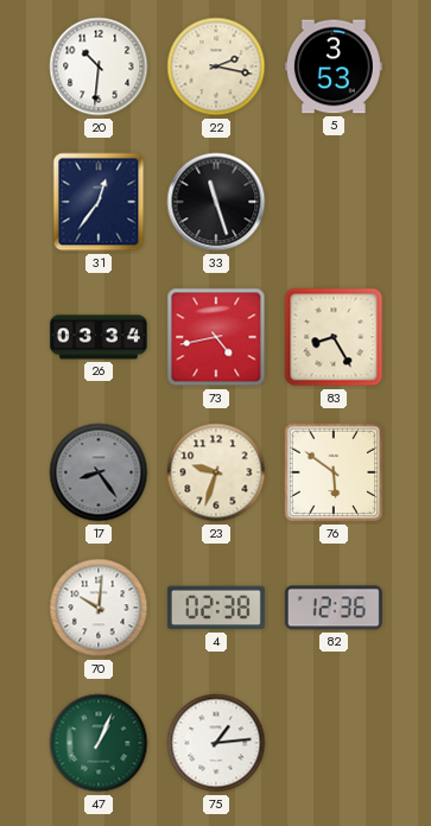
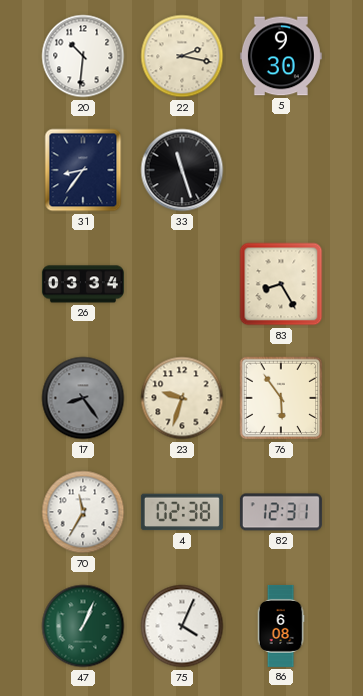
5: 3:53 -> 9:30
31: 12:36 -> 8:36
73: 4:43 -> none
76: 5:51 -> 5:54
70: 10:01 -> 11:35
82: 12:36 -> 12:31
75: 1:14 -> 4:04
86: none -> 6:08
